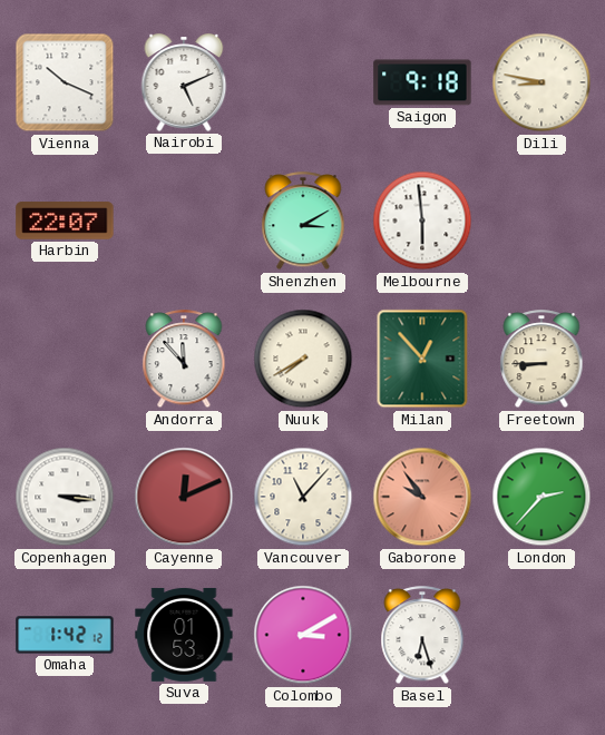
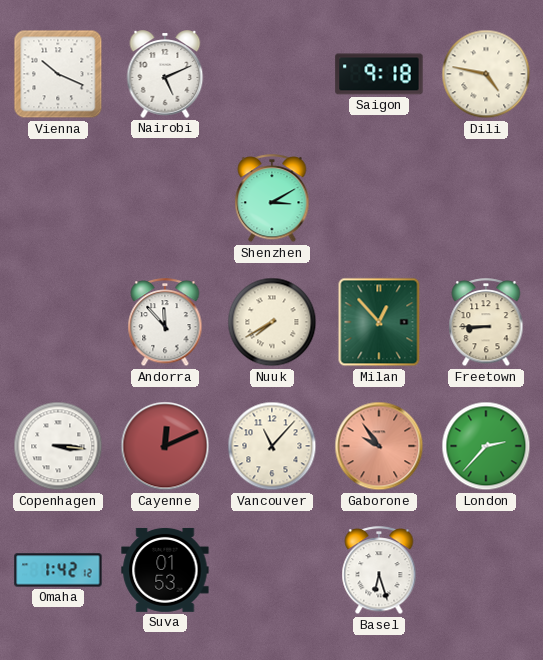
Dili: 8:47 -> 4:47
Harbin: 22:07 -> none
Melbourne: 5:59 -> none
Colombo: 3:10 -> none
